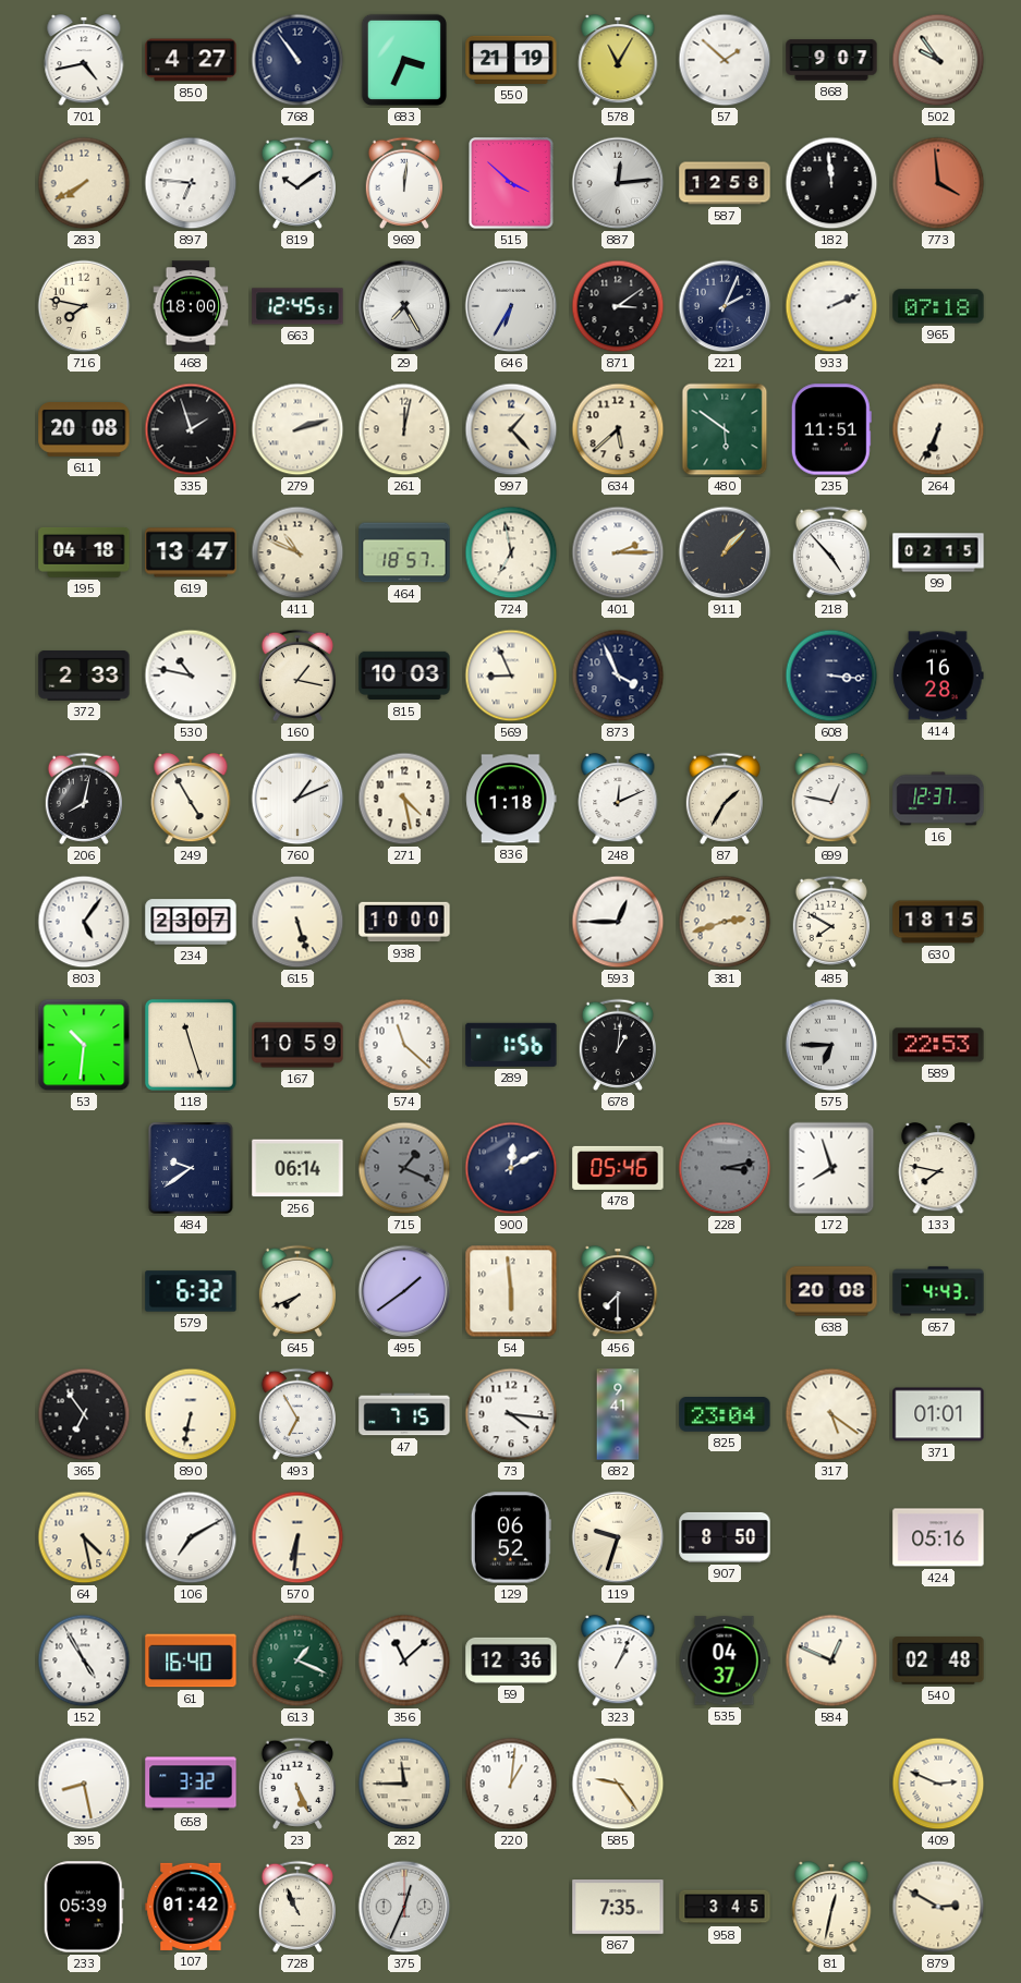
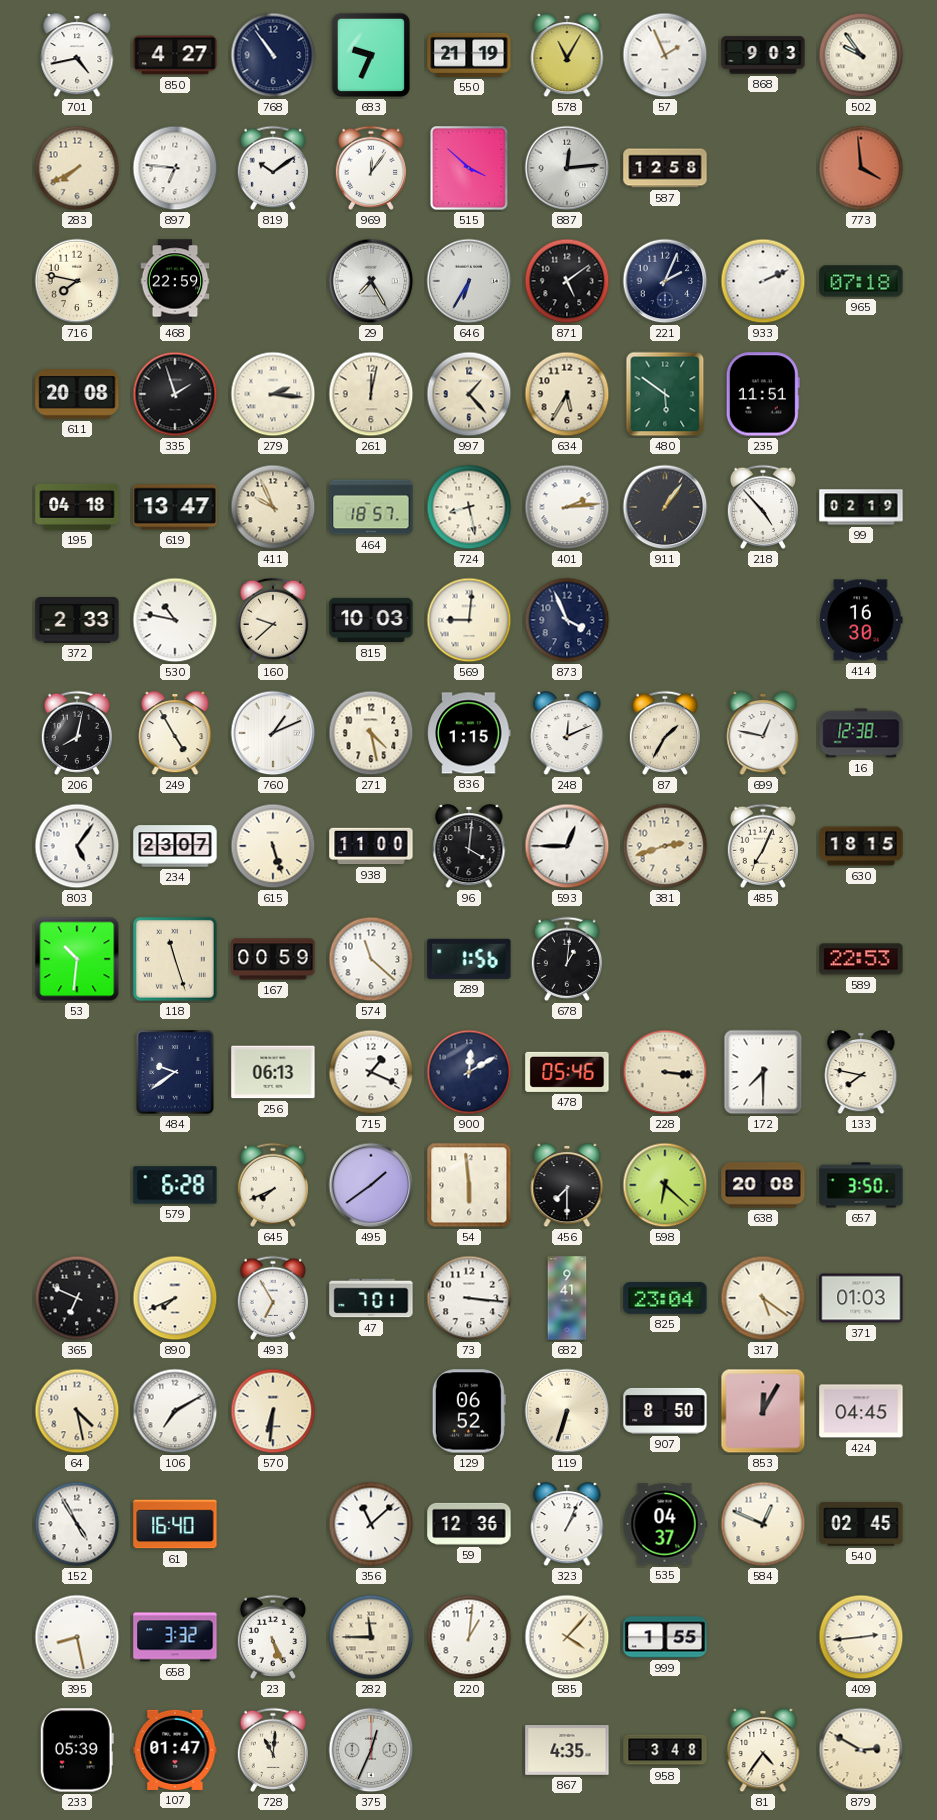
683: 3:34 -> 9:34
57: 1:52 -> 1:56
868: 9:07 -> 9:03
969: 12:01 -> 12:06
182: 11:59 -> none
468: 18:00 -> 22:59
663: 12:45 -> none
871: 3:09 -> 5:09
279: 2:12 -> 2:16
634: 5:38 -> 5:35
264: 6:34 -> none
411: 10:49 -> 9:56
724: 6:58 -> 8:28
401: 2:15 -> 2:14
911: 1:07 -> 1:06
99: 02:15 -> 02:19
160: 1:17 -> 9:38
569: 8:56 -> 9:01
608: 3:16 -> none
414: 16:28 -> 16:30
836: 1:18 -> 1:15
16: 12:37 -> 12:38
938: 10:00 -> 11:00
96: none -> 4:01
485: 7:50 -> 7:04
167: 10:59 -> 00:59
575: 6:45 -> none
256: 06:14 -> 06:13
715 dial: grey -> white
228: 3:13 -> 3:16
228 dial: grey -> cream
172: 7:57 -> 7:30
579: 6:32 -> 6:28
598: none -> 6:22
657: 4:43 -> 3:50
365: 6:54 -> 6:49
890: 6:32 -> 7:41
47: 7:15 -> 7:01
73: 4:16 -> 3:16
371: 01:01 -> 01:03
119: 9:33 -> 6:33
853: none -> 12:05
424: 05:16 -> 04:45
613: 1:19 -> none
540: 02:48 -> 02:45
585: 9:24 -> 4:07
999: none -> 1:55
409: 2:49 -> 2:44
107: 01:42 -> 01:47
728: 10:56 -> 11:01
867: 7:35 -> 4:35
958: 3:45 -> 3:48
81: 12:32 -> 4:36
